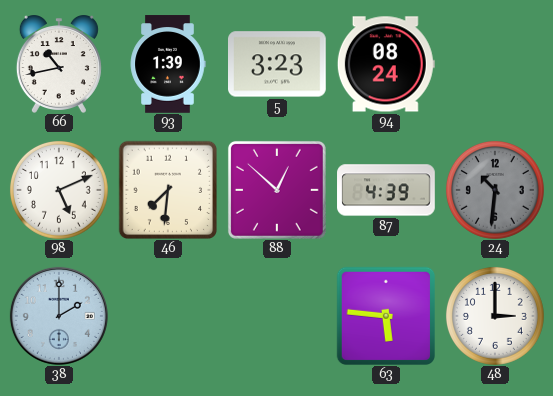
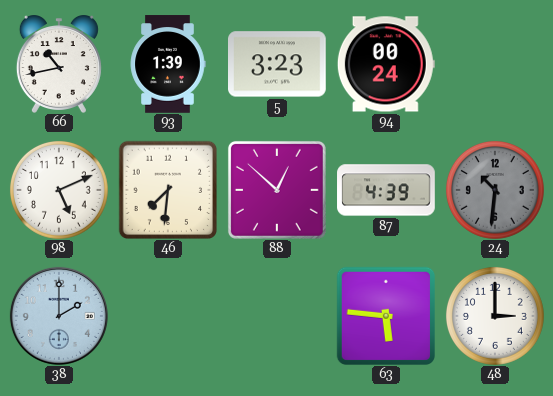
94: 08:24 -> 00:24
